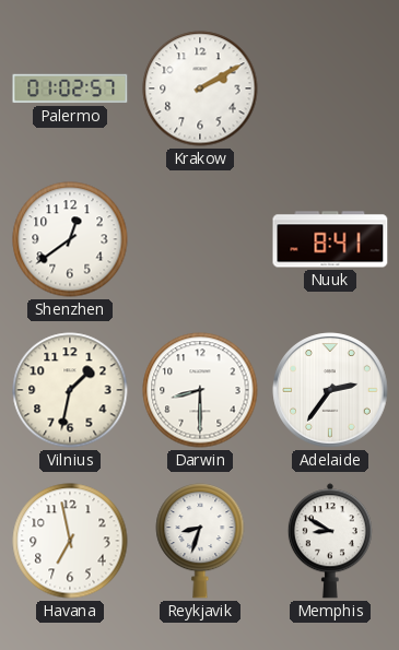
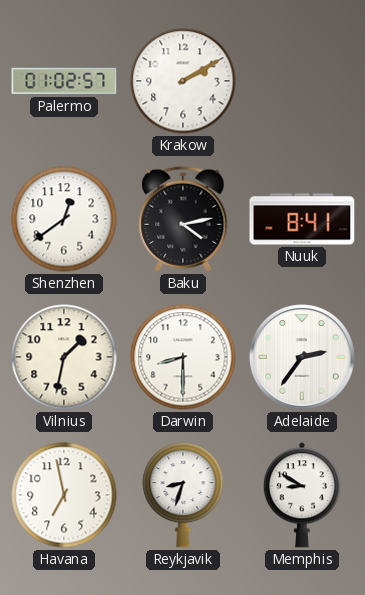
Baku: none -> 4:13
